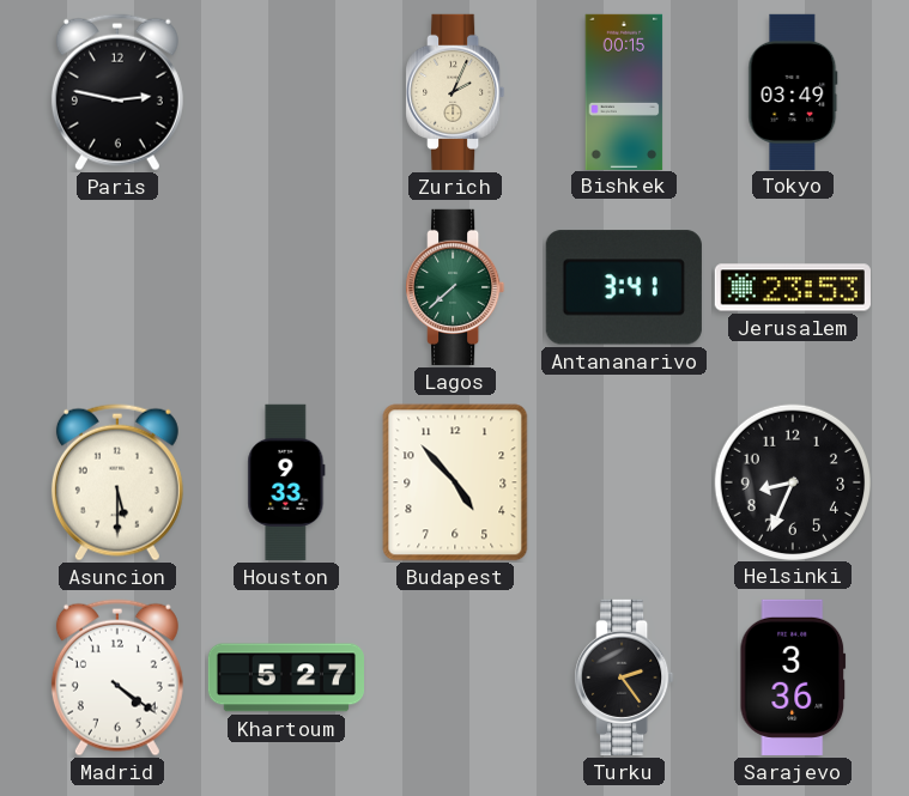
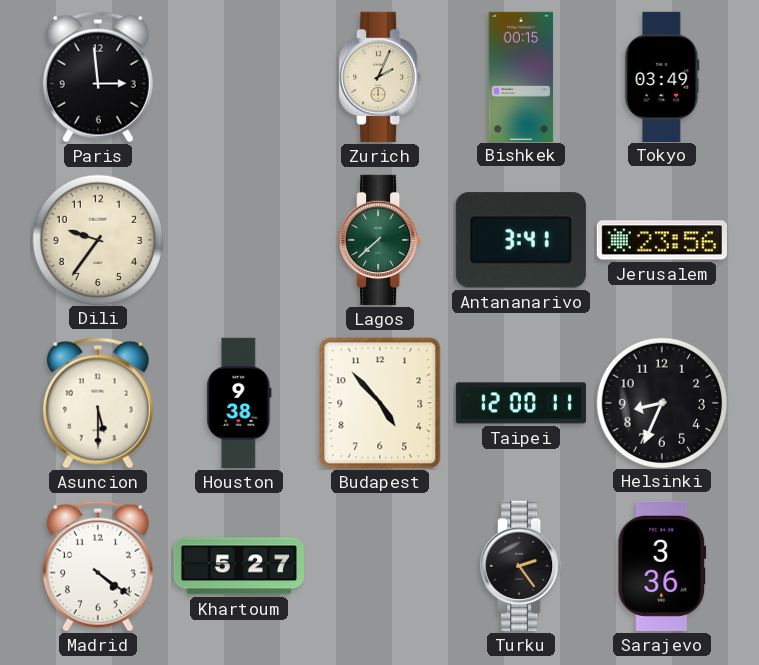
Paris: 2:47 -> 2:59
Dili: none -> 9:36
Jerusalem: 23:53 -> 23:56
Houston: 9:33 -> 9:38
Taipei: none -> 12:00
